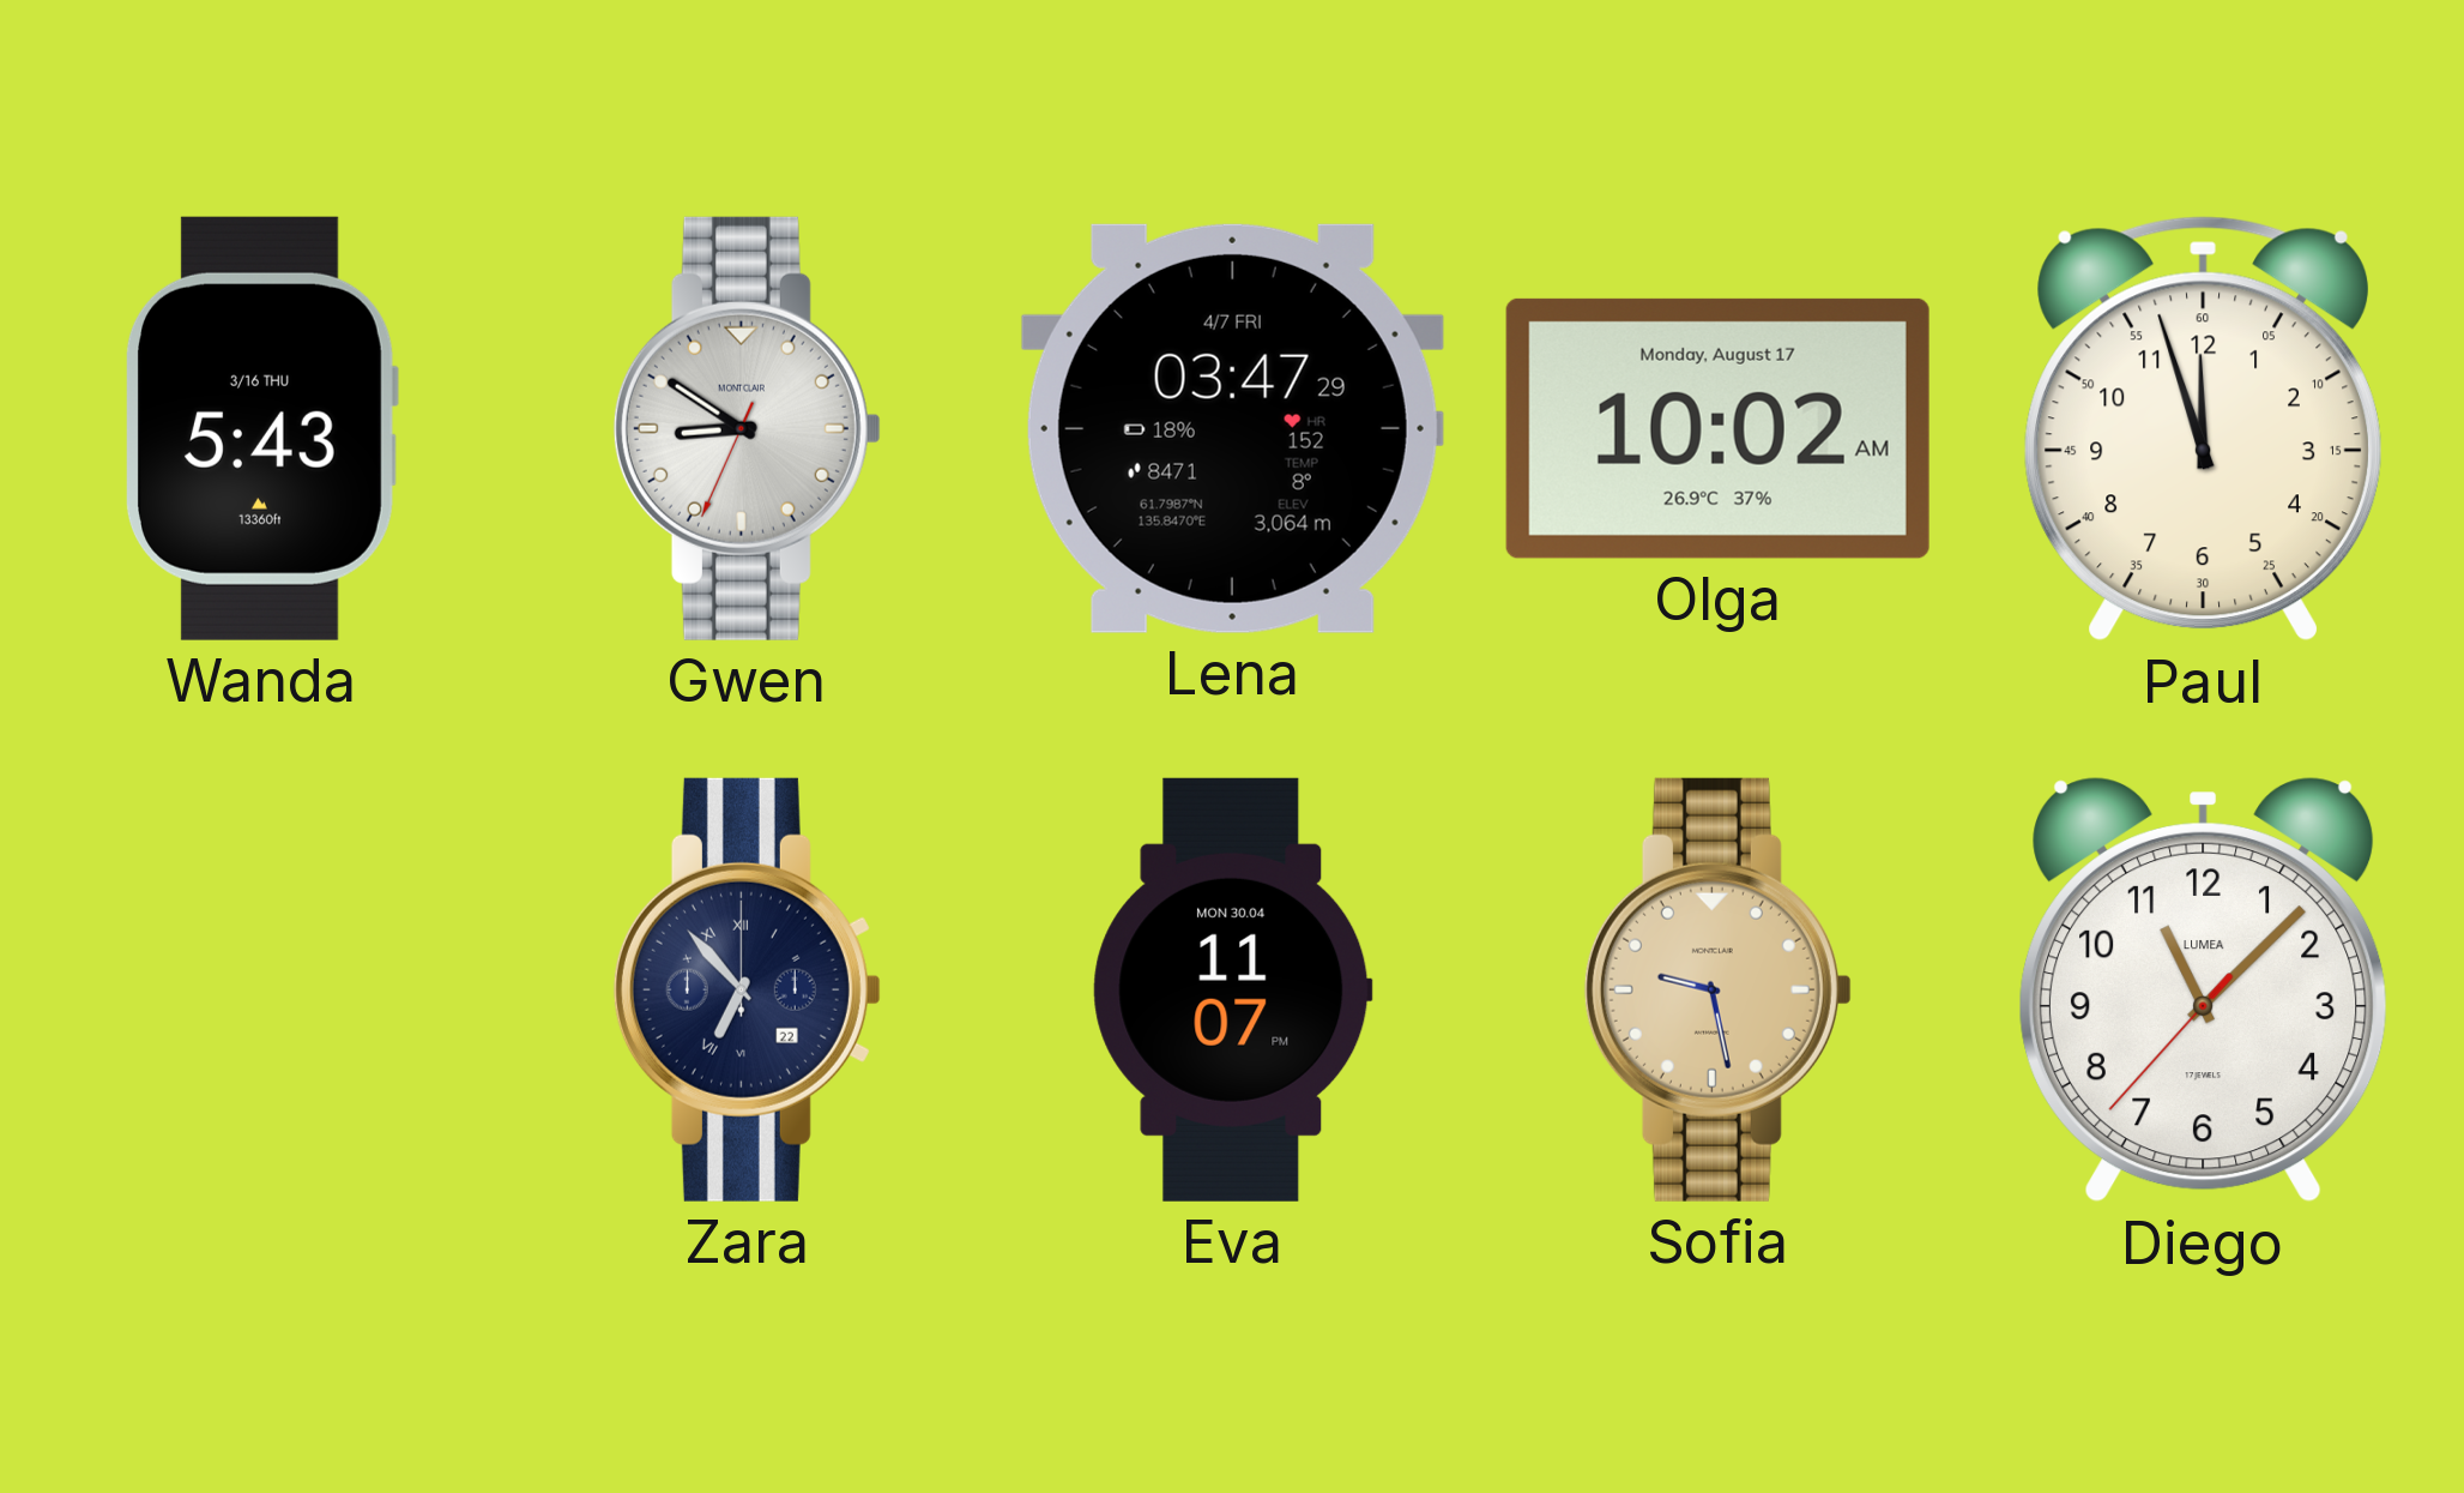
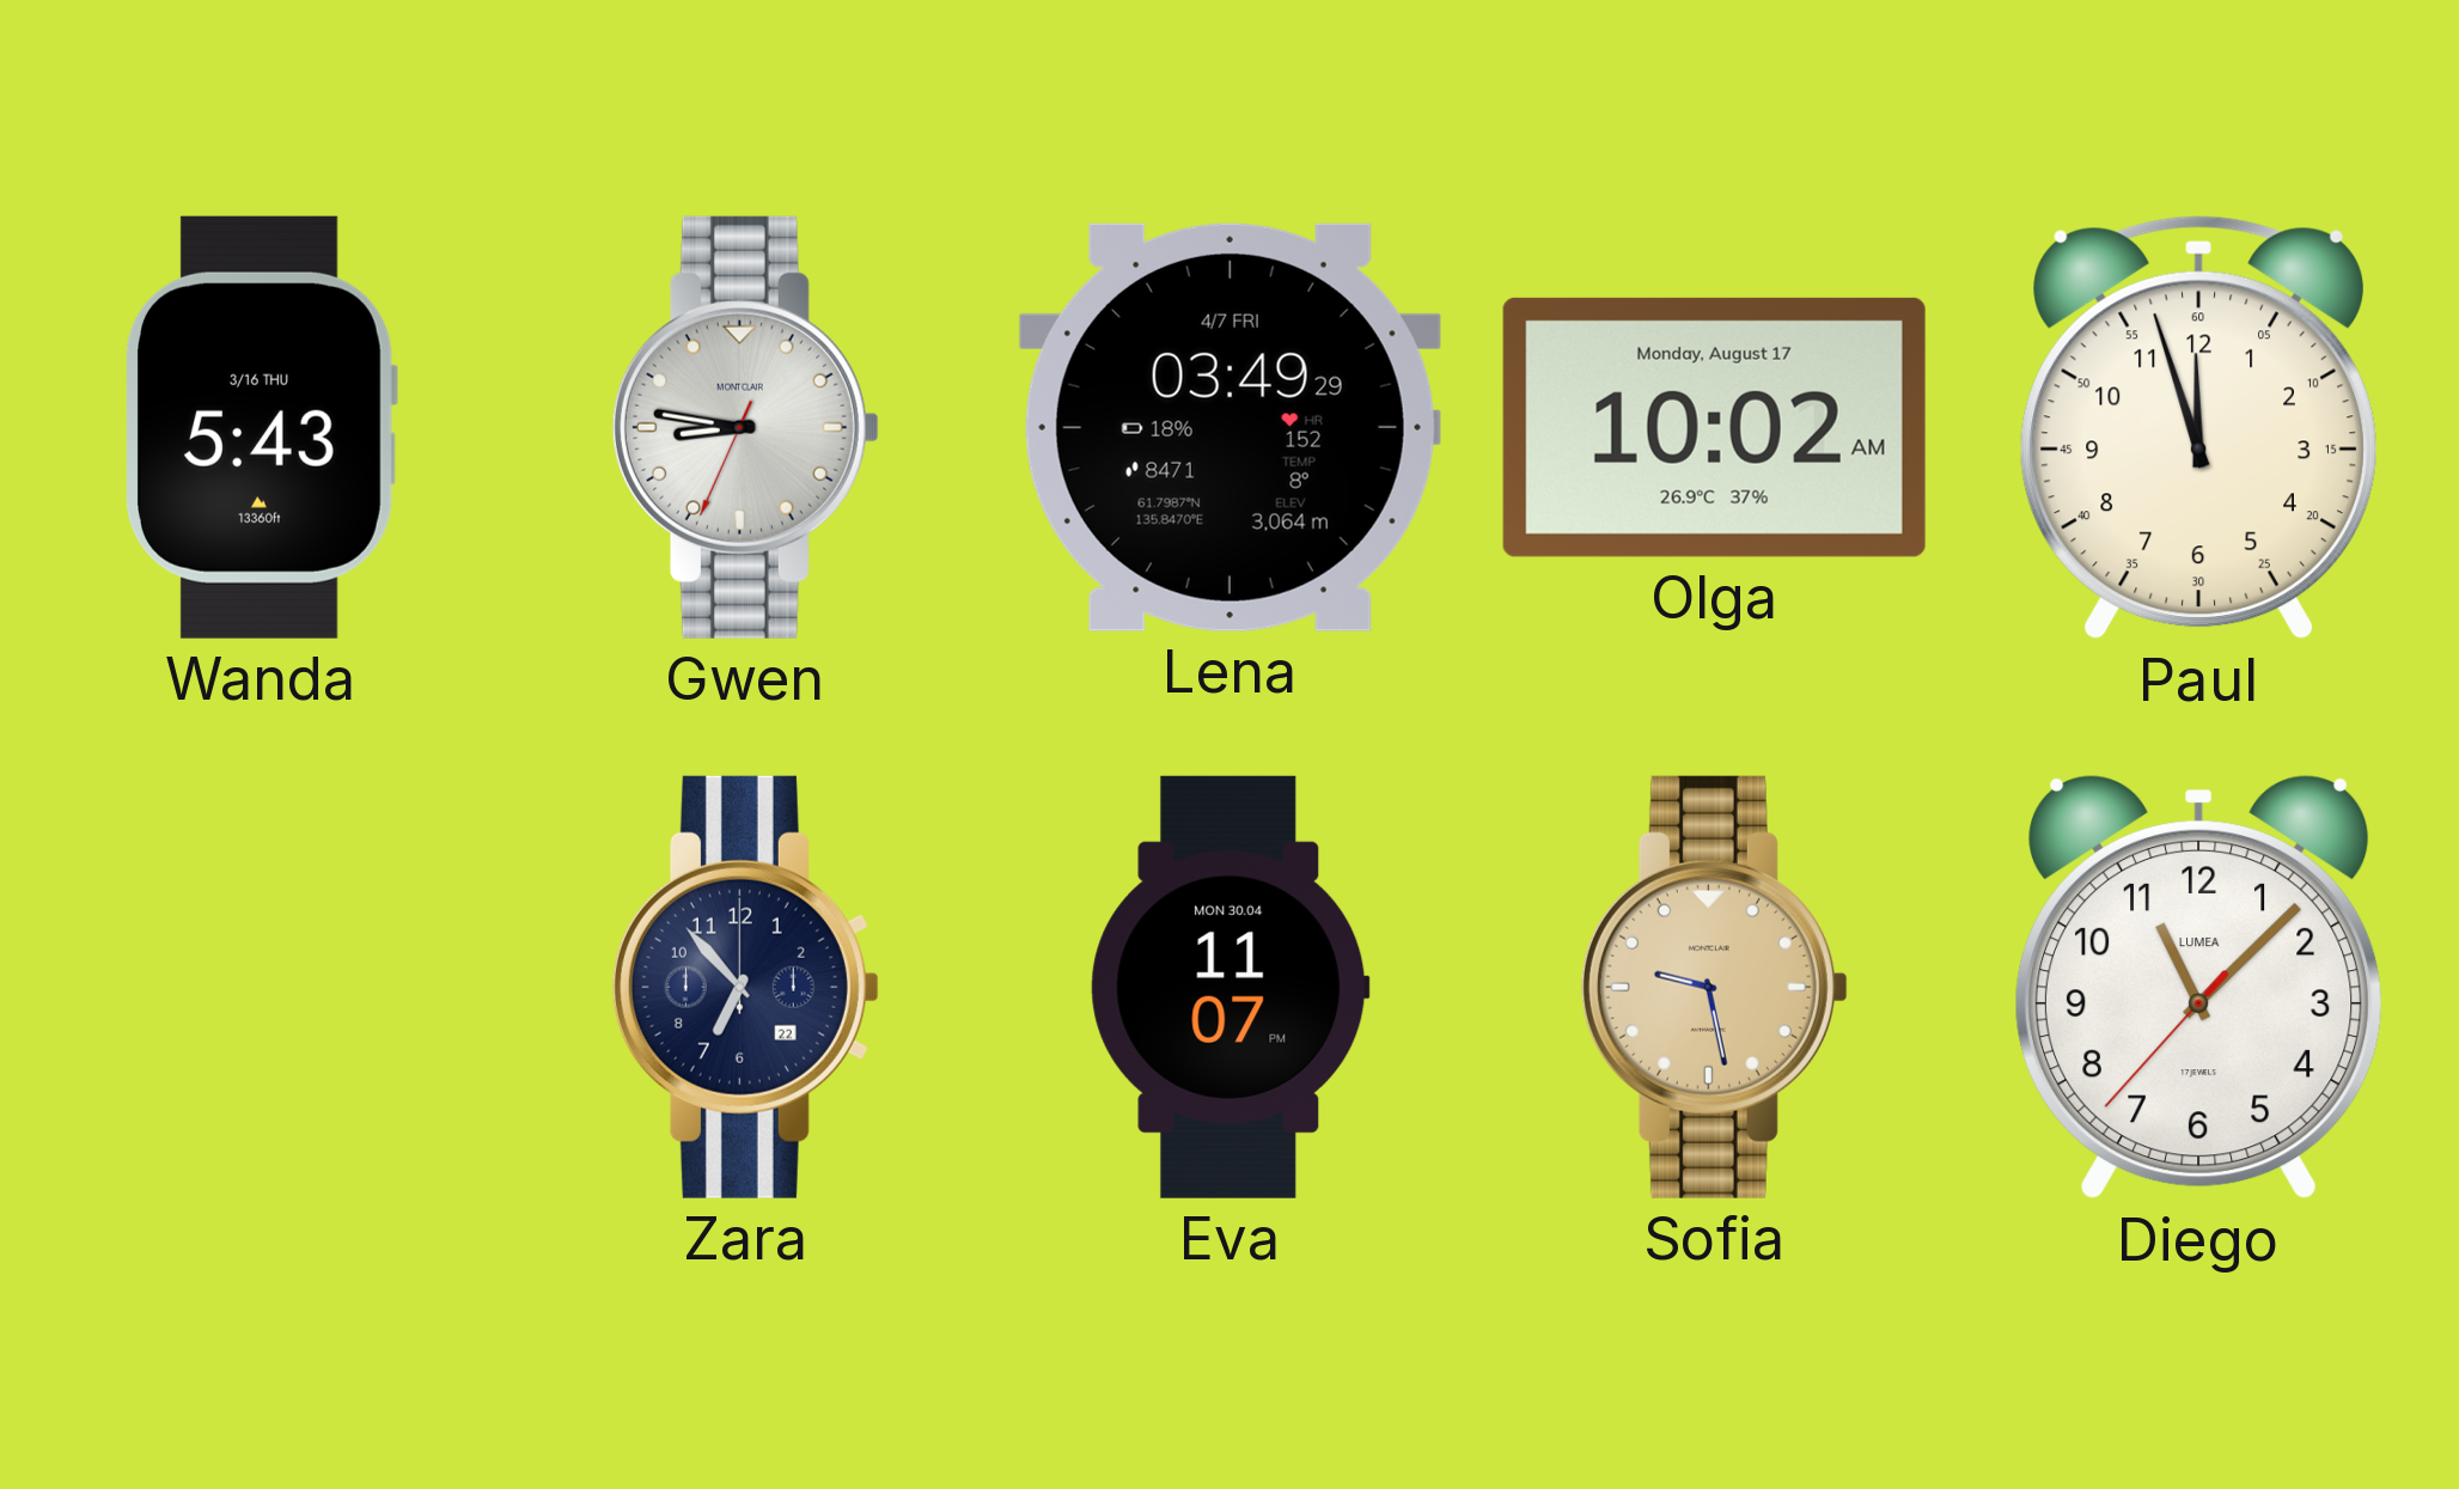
Gwen: 8:50 -> 8:46
Lena: 03:47 -> 03:49
Zara numerals: Roman -> Arabic
